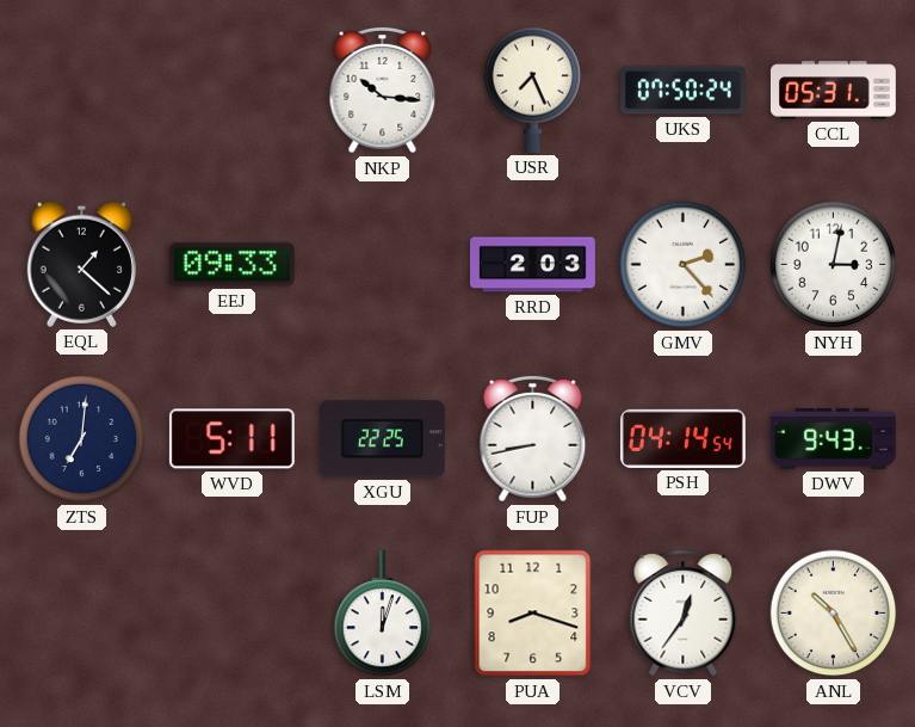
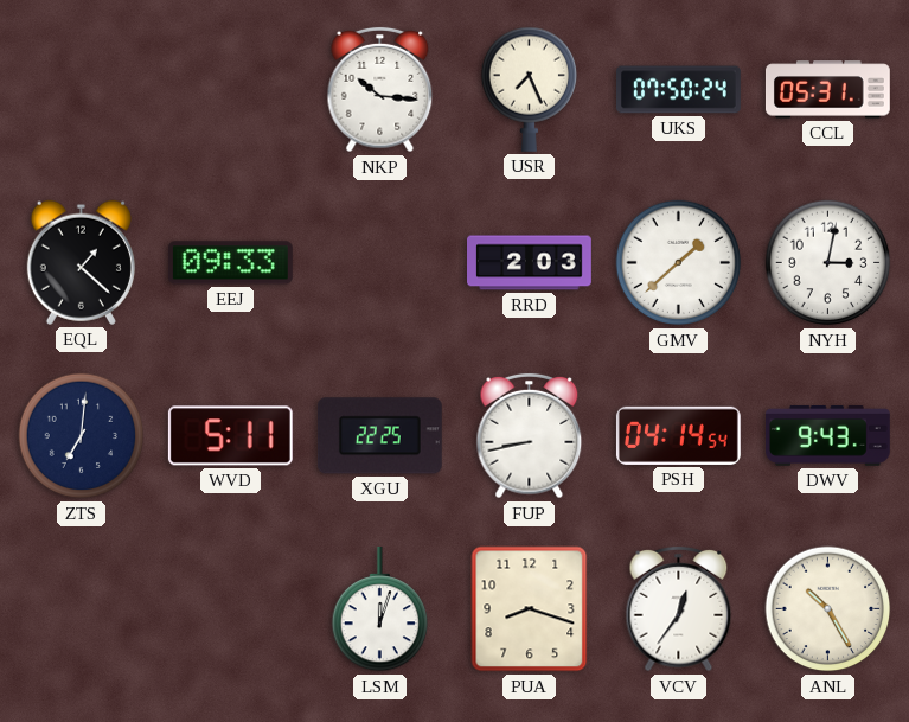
GMV: 2:23 -> 1:38
